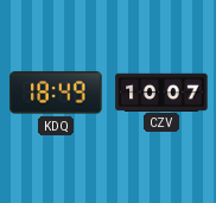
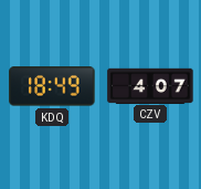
CZV: 10:07 -> 4:07
